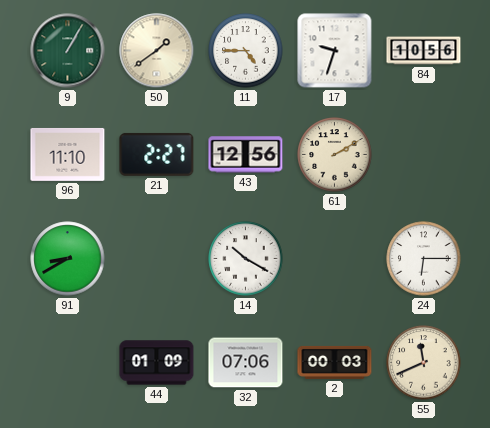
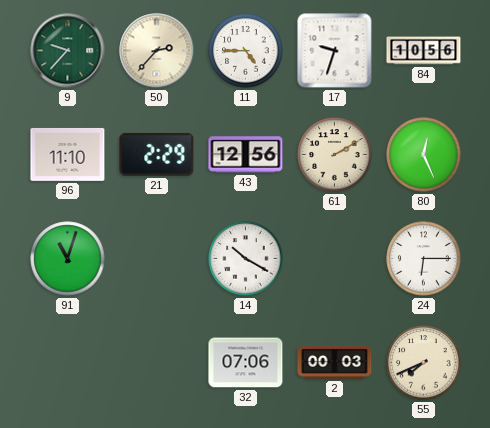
9: 1:05 -> 9:37
50: 1:39 -> 2:37
21: 2:27 -> 2:29
80: none -> 12:26
91: 8:40 -> 11:03
44: 01:09 -> none
55: 11:41 -> 7:41
